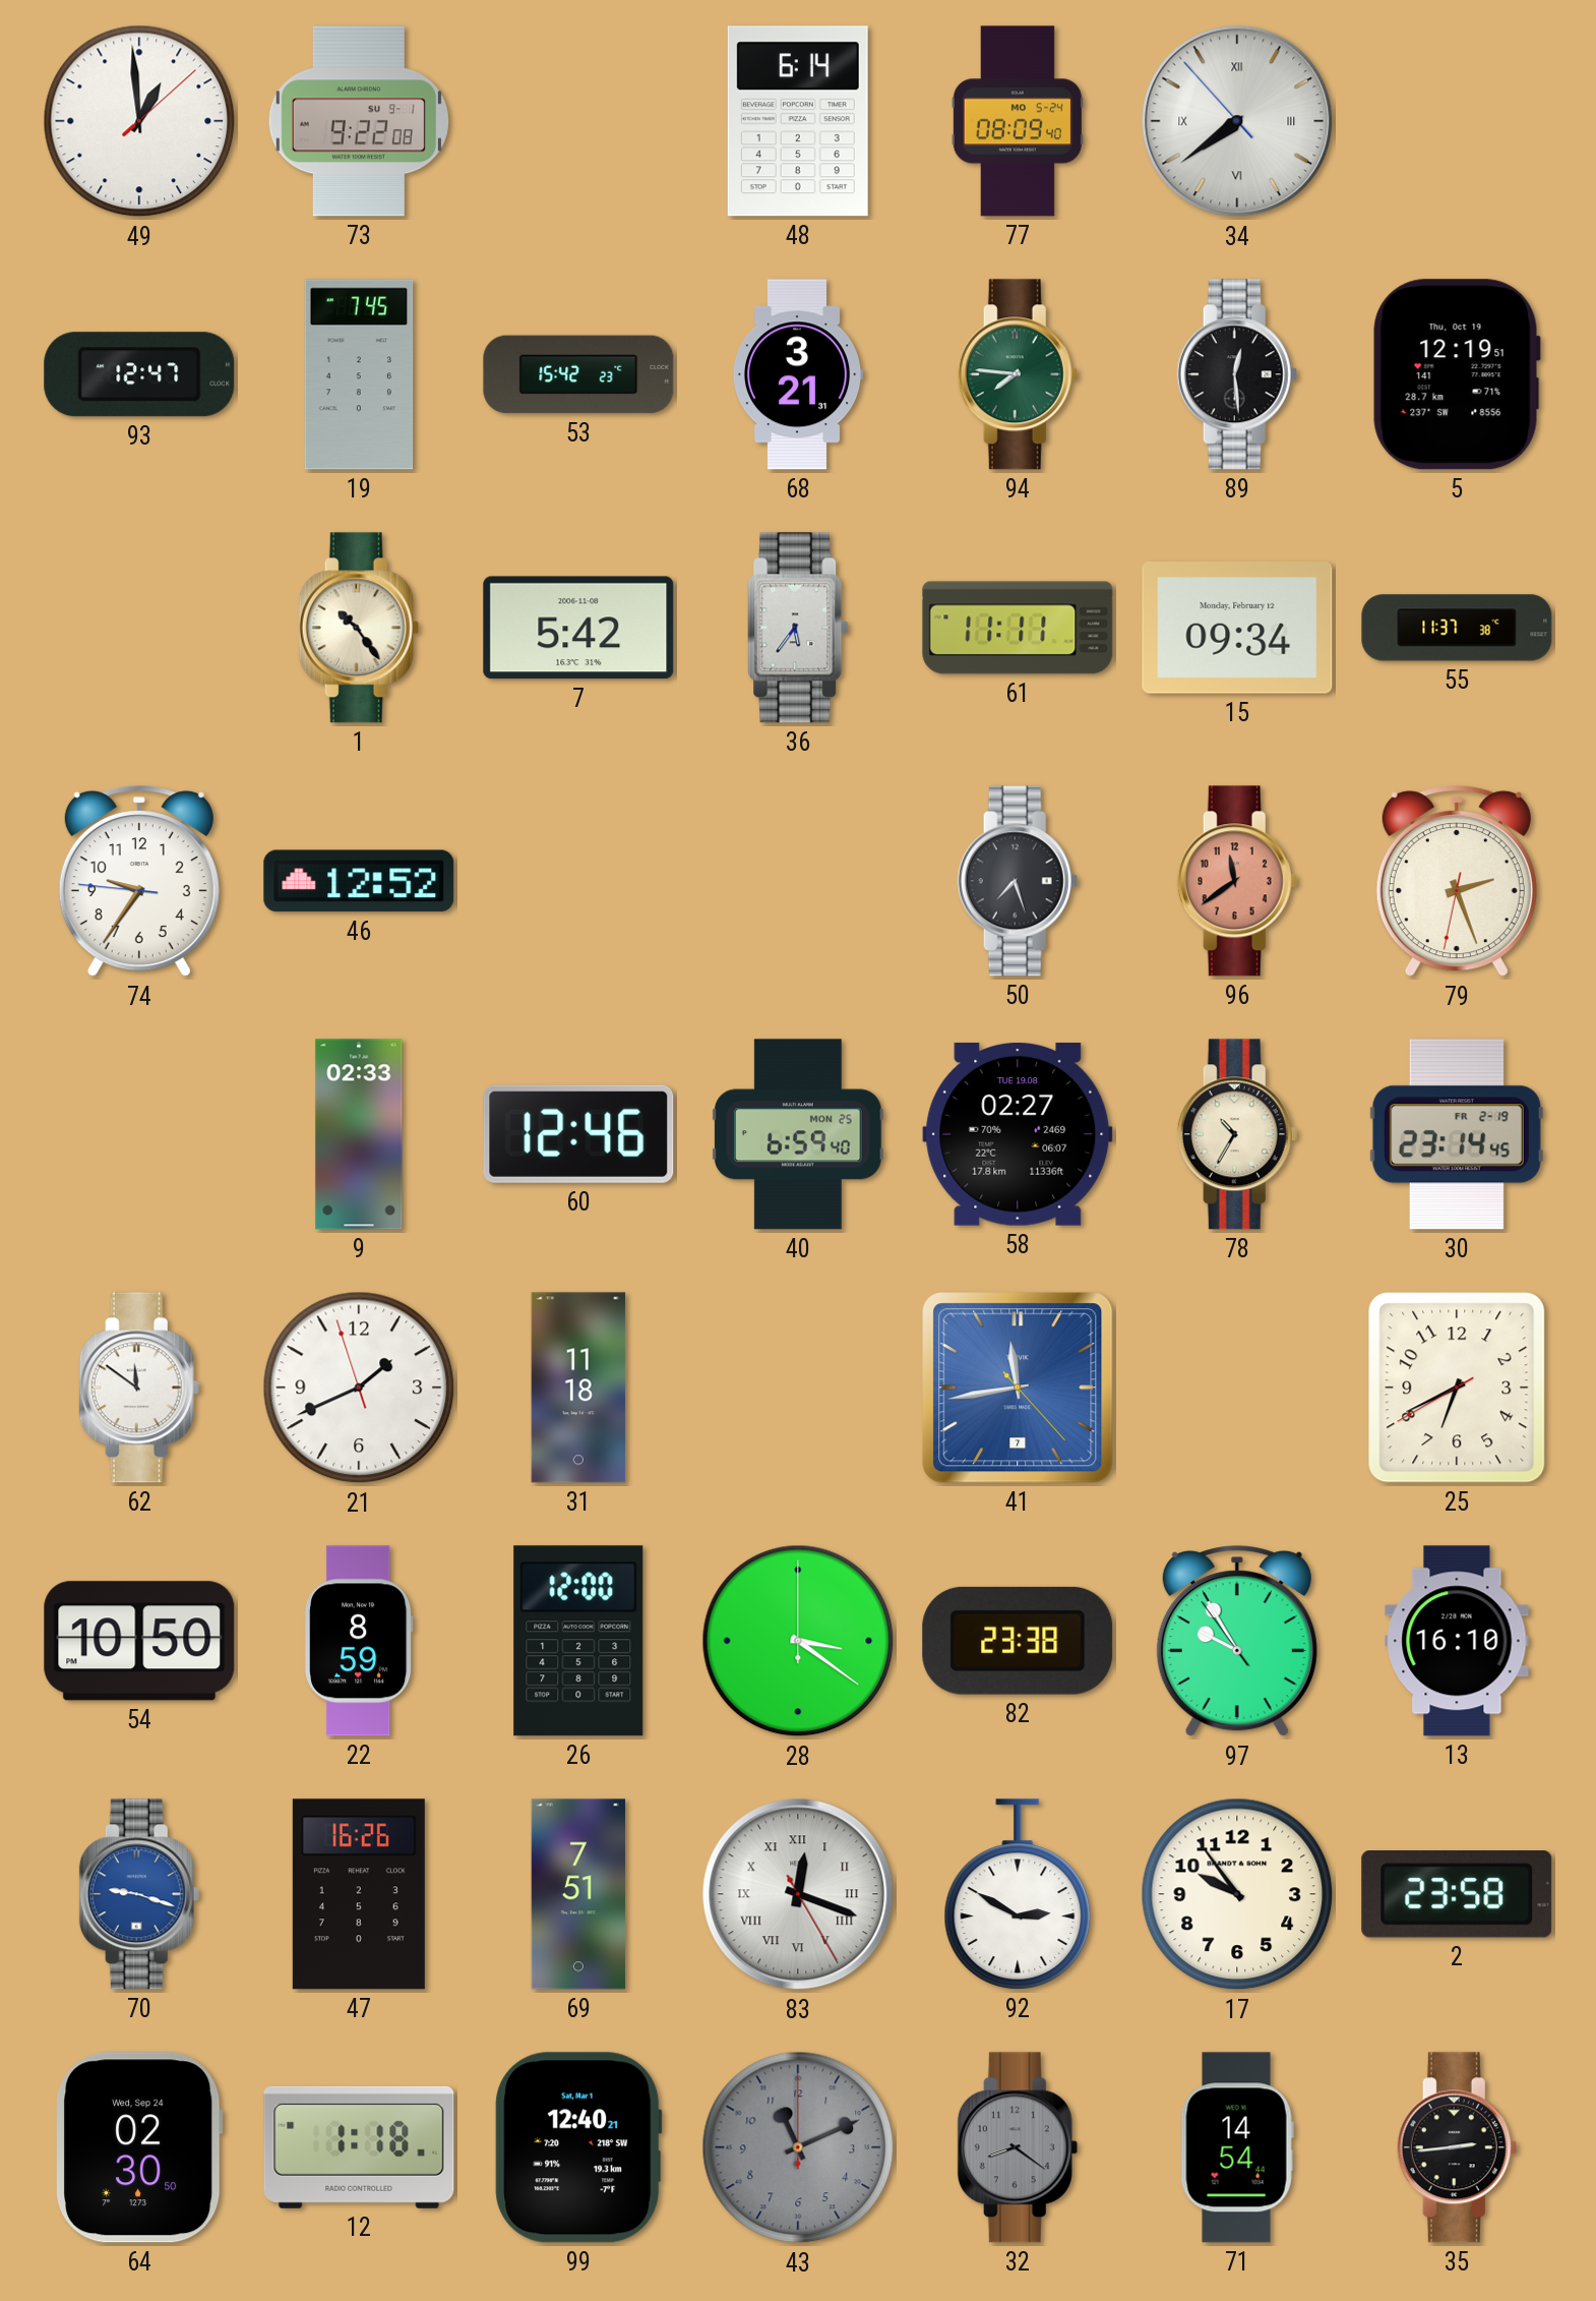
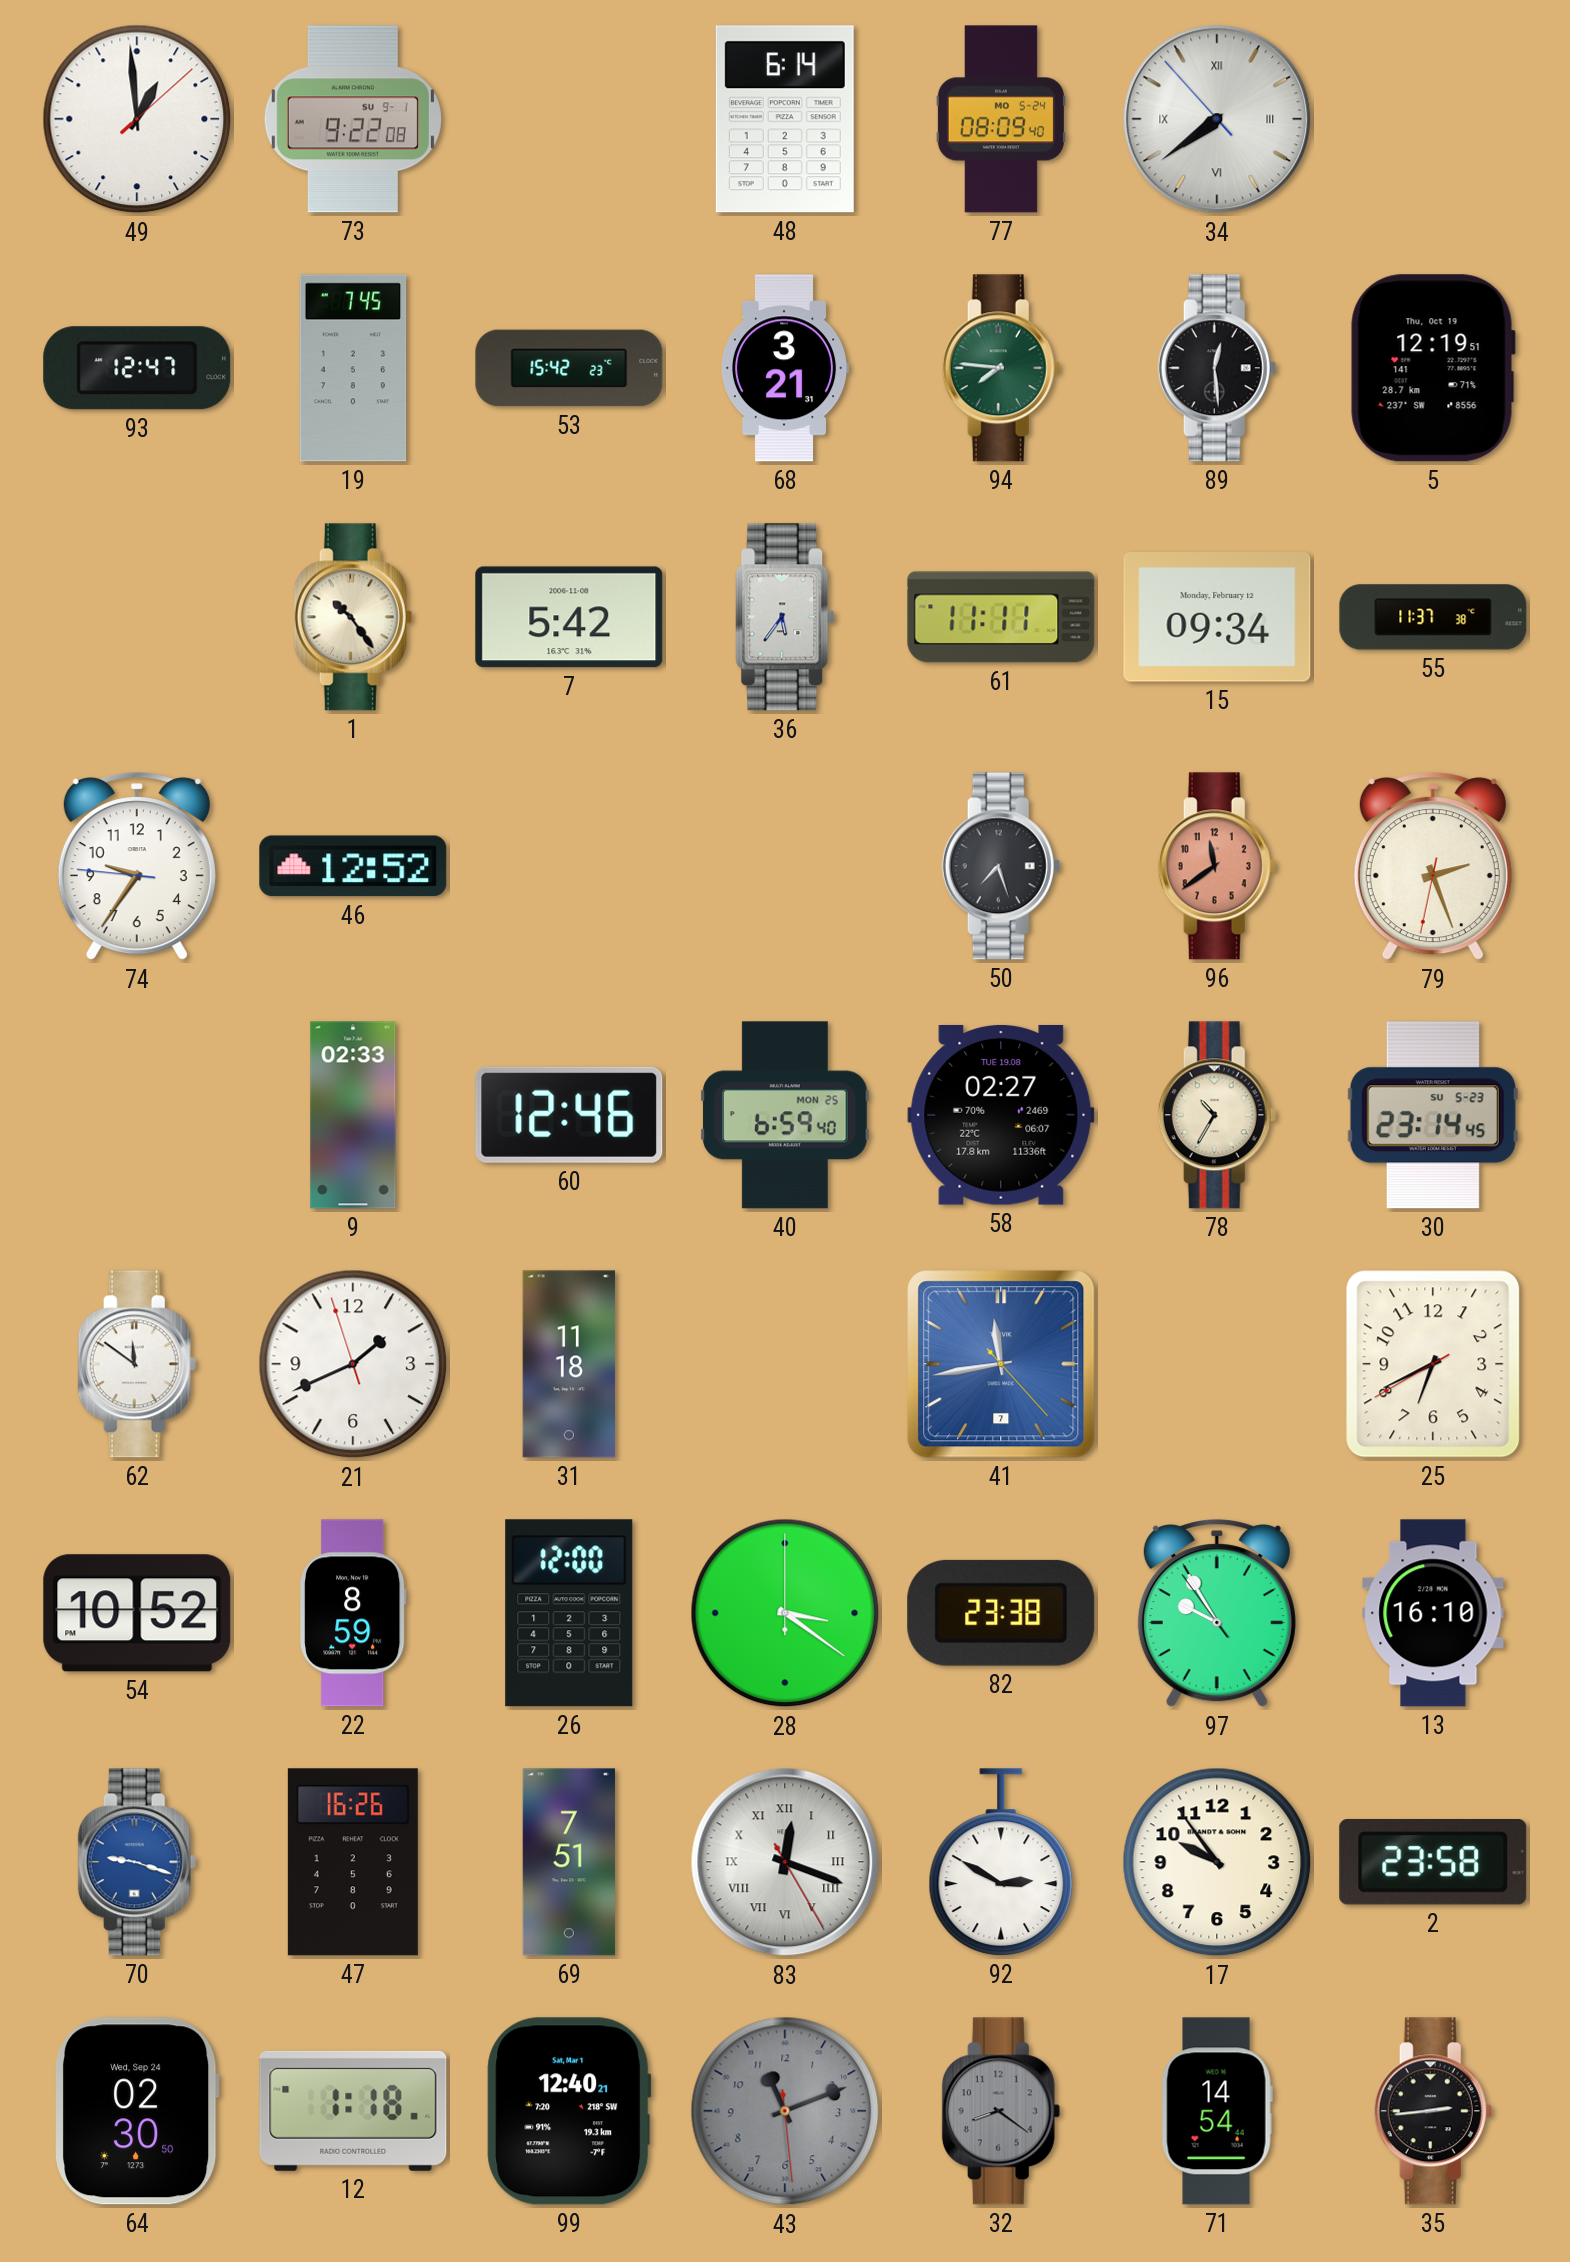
30 date: FR 2-19 -> SU 5-23
54: 10:50 -> 10:52
43: 11:11:00 -> 11:11:29
